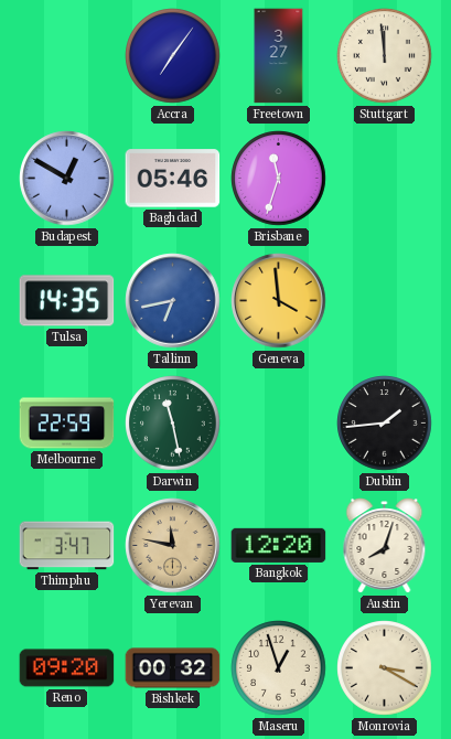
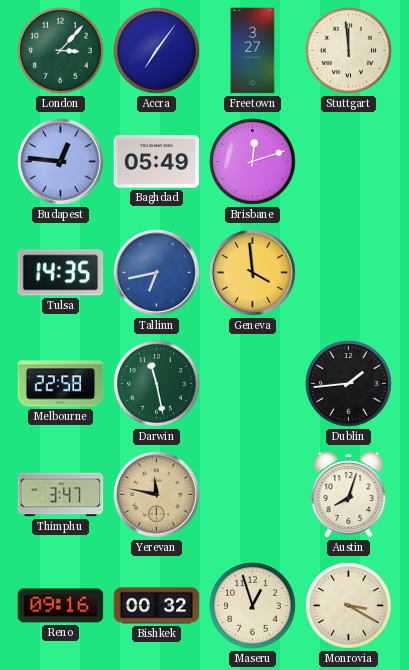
London: none -> 3:07
Budapest: 12:50 -> 12:46
Baghdad: 05:46 -> 05:49
Brisbane: 11:33 -> 12:12
Melbourne: 22:59 -> 22:58
Bangkok: 12:20 -> none
Reno: 09:20 -> 09:16
